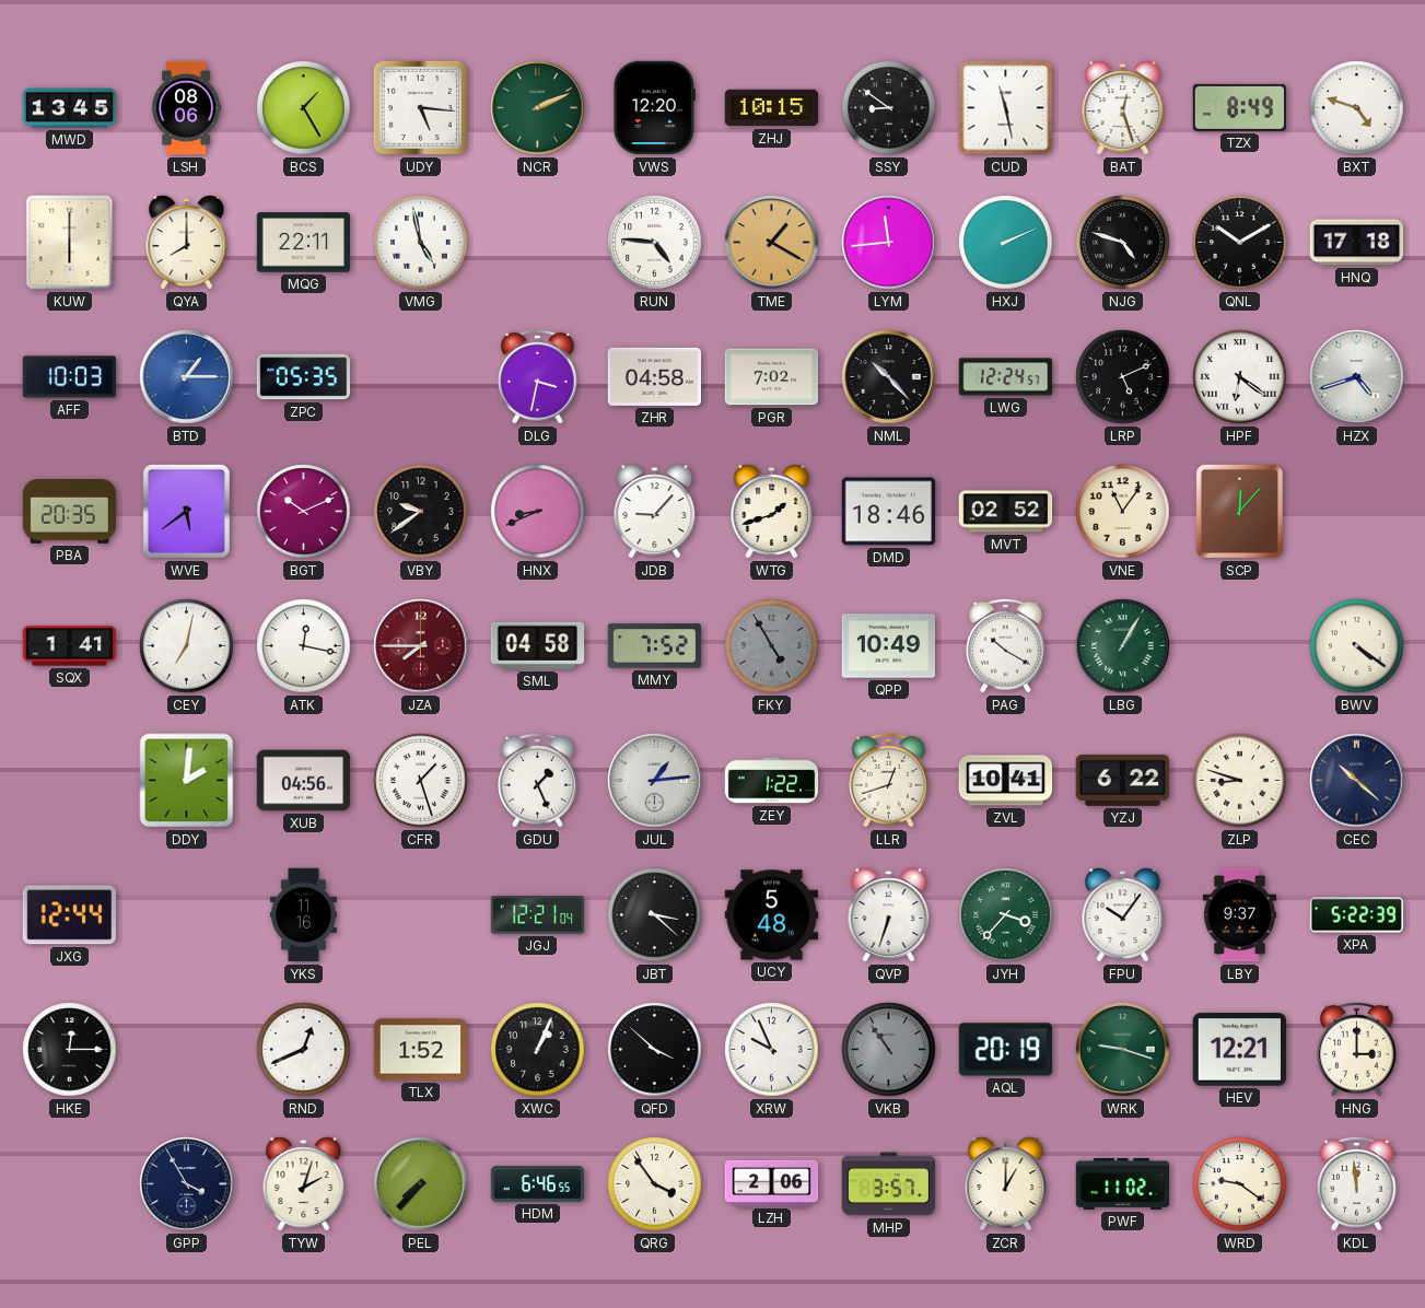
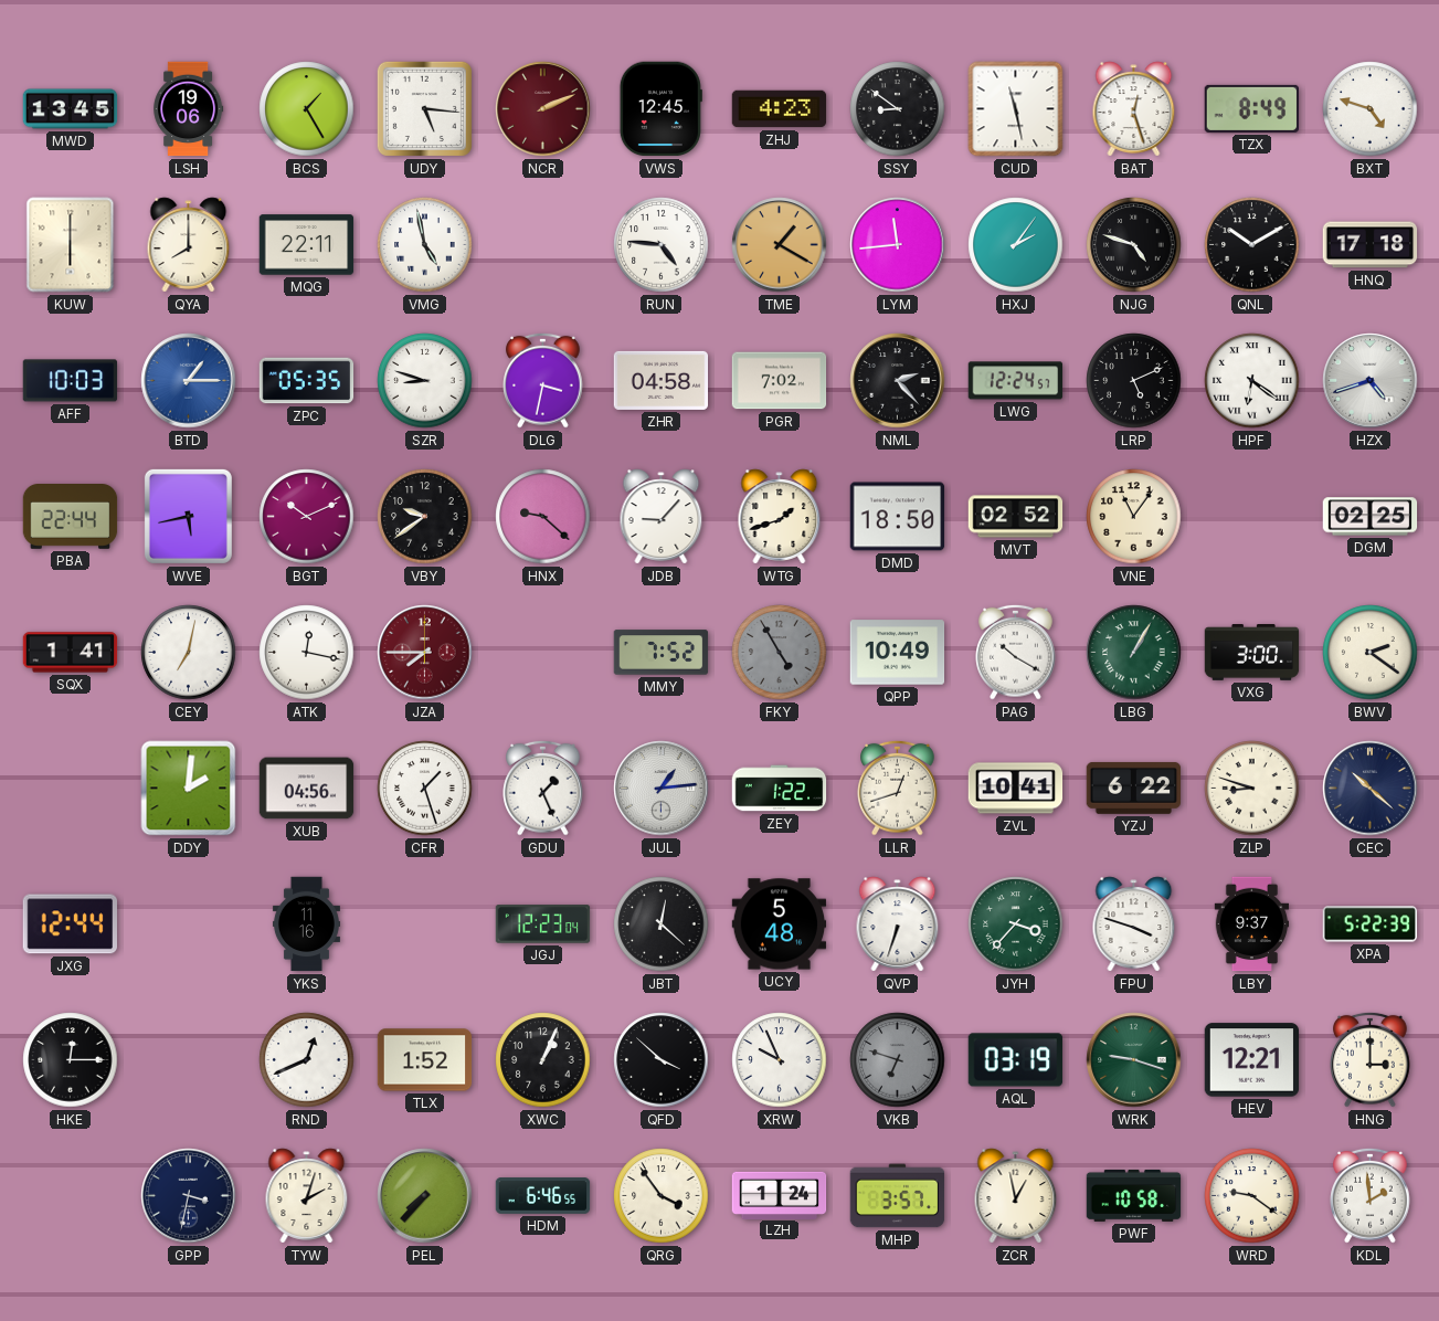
LSH: 08:06 -> 19:06
NCR dial: green -> burgundy
VWS: 12:20 -> 12:45
ZHJ: 10:15 -> 4:23
HXJ: 2:11 -> 2:06
SZR: none -> 8:48
NML: 10:23 -> 2:23
PBA: 20:35 -> 22:44
WVE: 5:39 -> 5:43
HNX: 8:41 -> 9:22
DMD: 18:46 -> 18:50
SCP: 12:07 -> none
DGM: none -> 02:25
SML: 04:58 -> none
VXG: none -> 3:00
BWV: 4:21 -> 2:21
JGJ: 12:21 -> 12:23
JBT: 3:22 -> 12:22
FPU: 10:06 -> 3:48
VKB: 10:54 -> 6:48
AQL: 20:19 -> 03:19
GPP: 3:55 -> 3:32
LZH: 2:06 -> 1:24
ZCR: 1:00 -> 12:58
PWF: 11:02 -> 10:58
KDL: 11:59 -> 1:59
